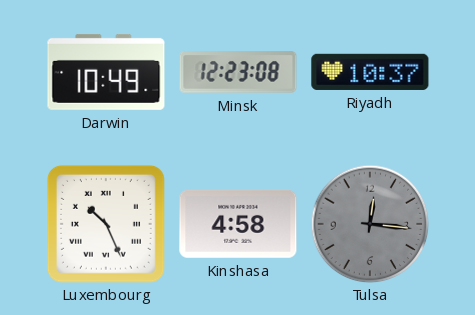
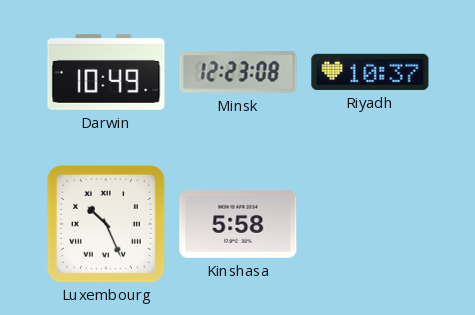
Kinshasa: 4:58 -> 5:58
Tulsa: 12:16 -> none
